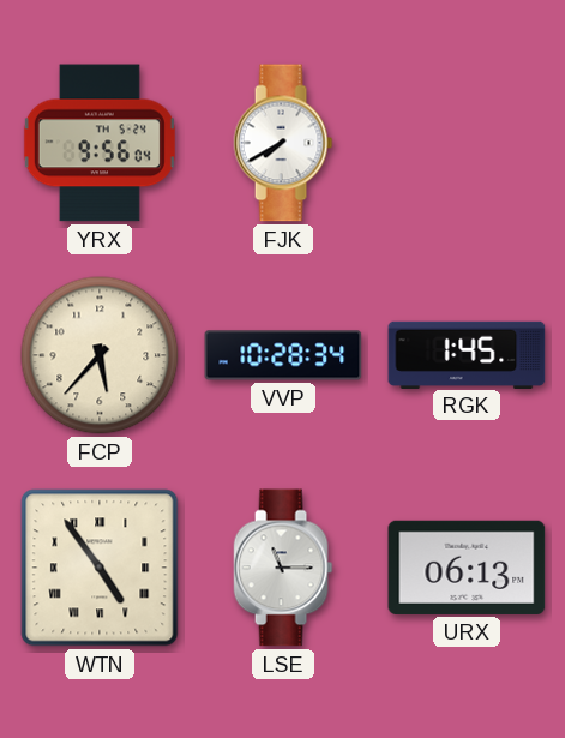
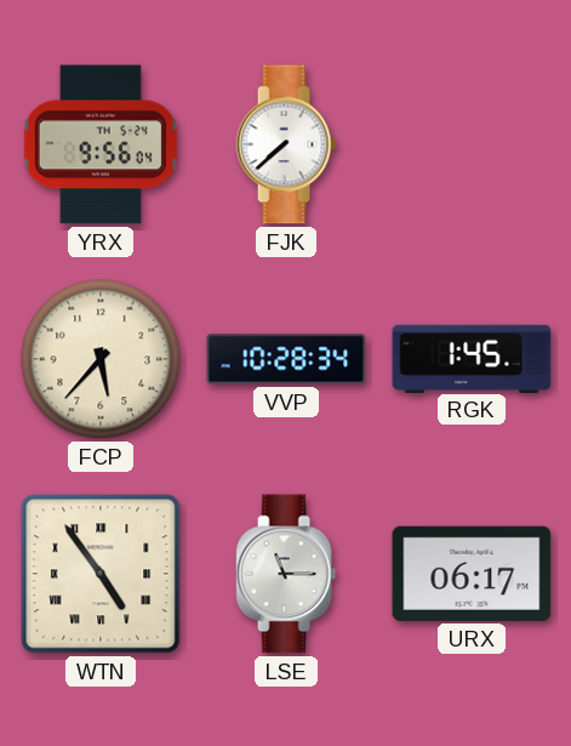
FJK: 7:40 -> 7:38
URX: 06:13 -> 06:17
